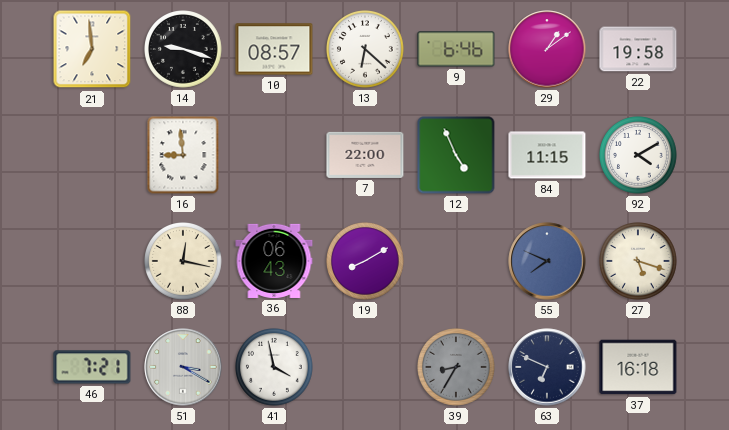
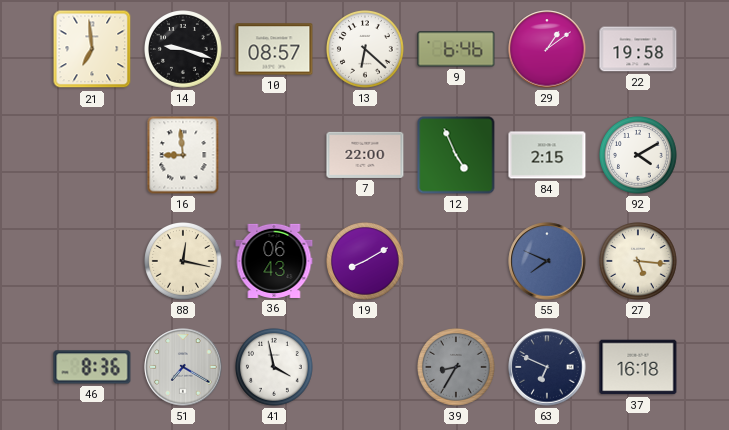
84: 11:15 -> 2:15
27: 5:18 -> 5:16
46: 7:21 -> 8:36
51: 3:20 -> 7:20
